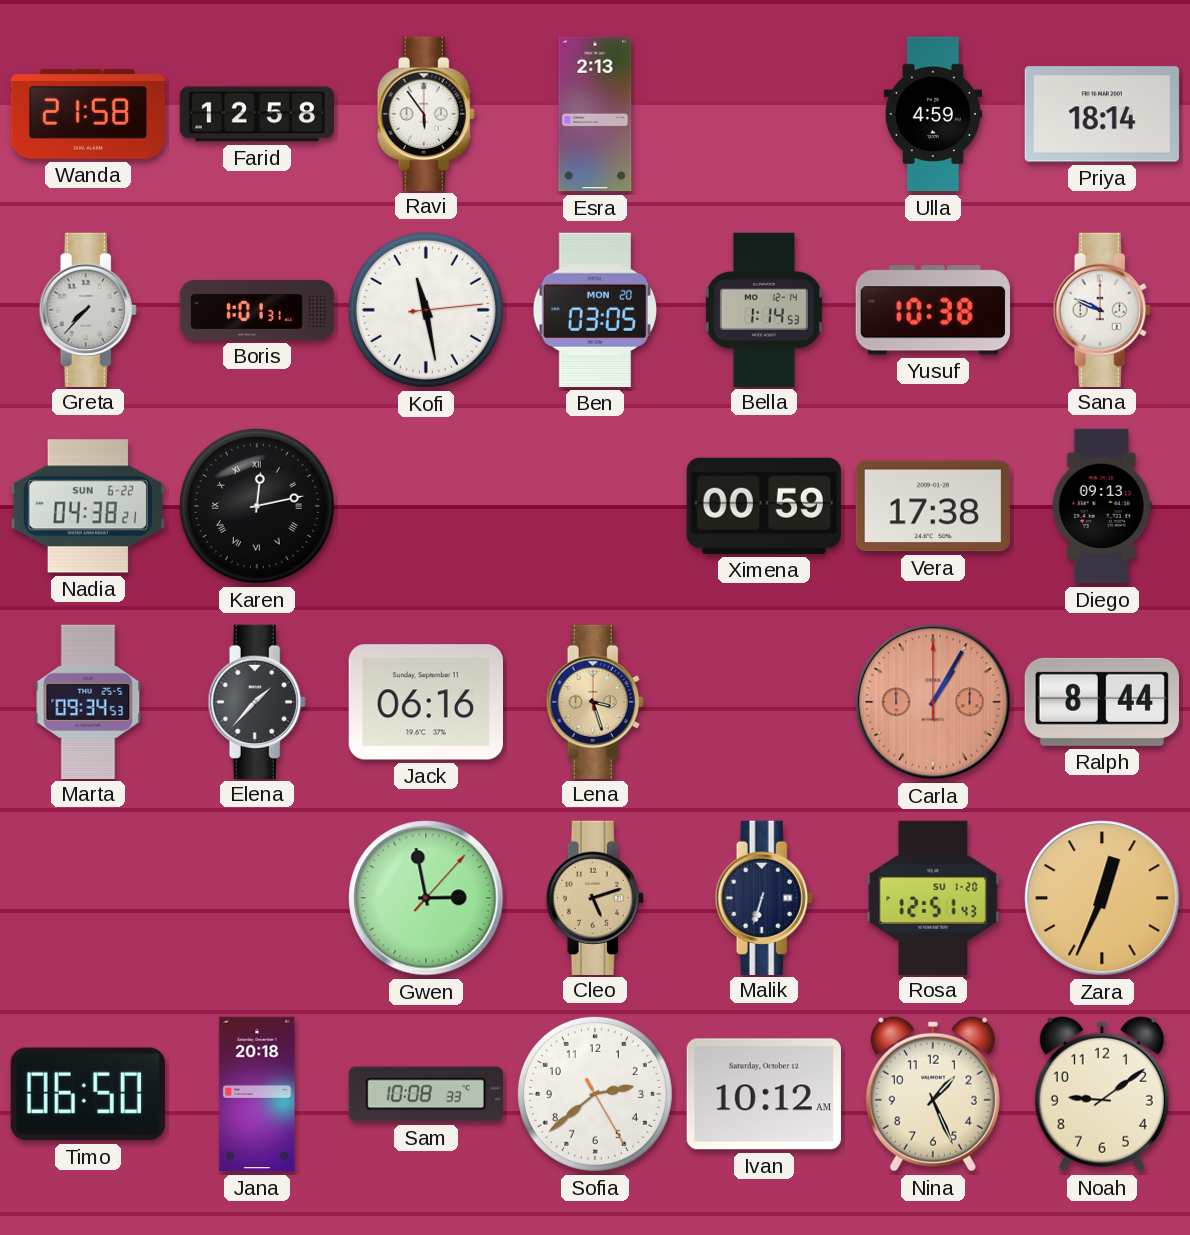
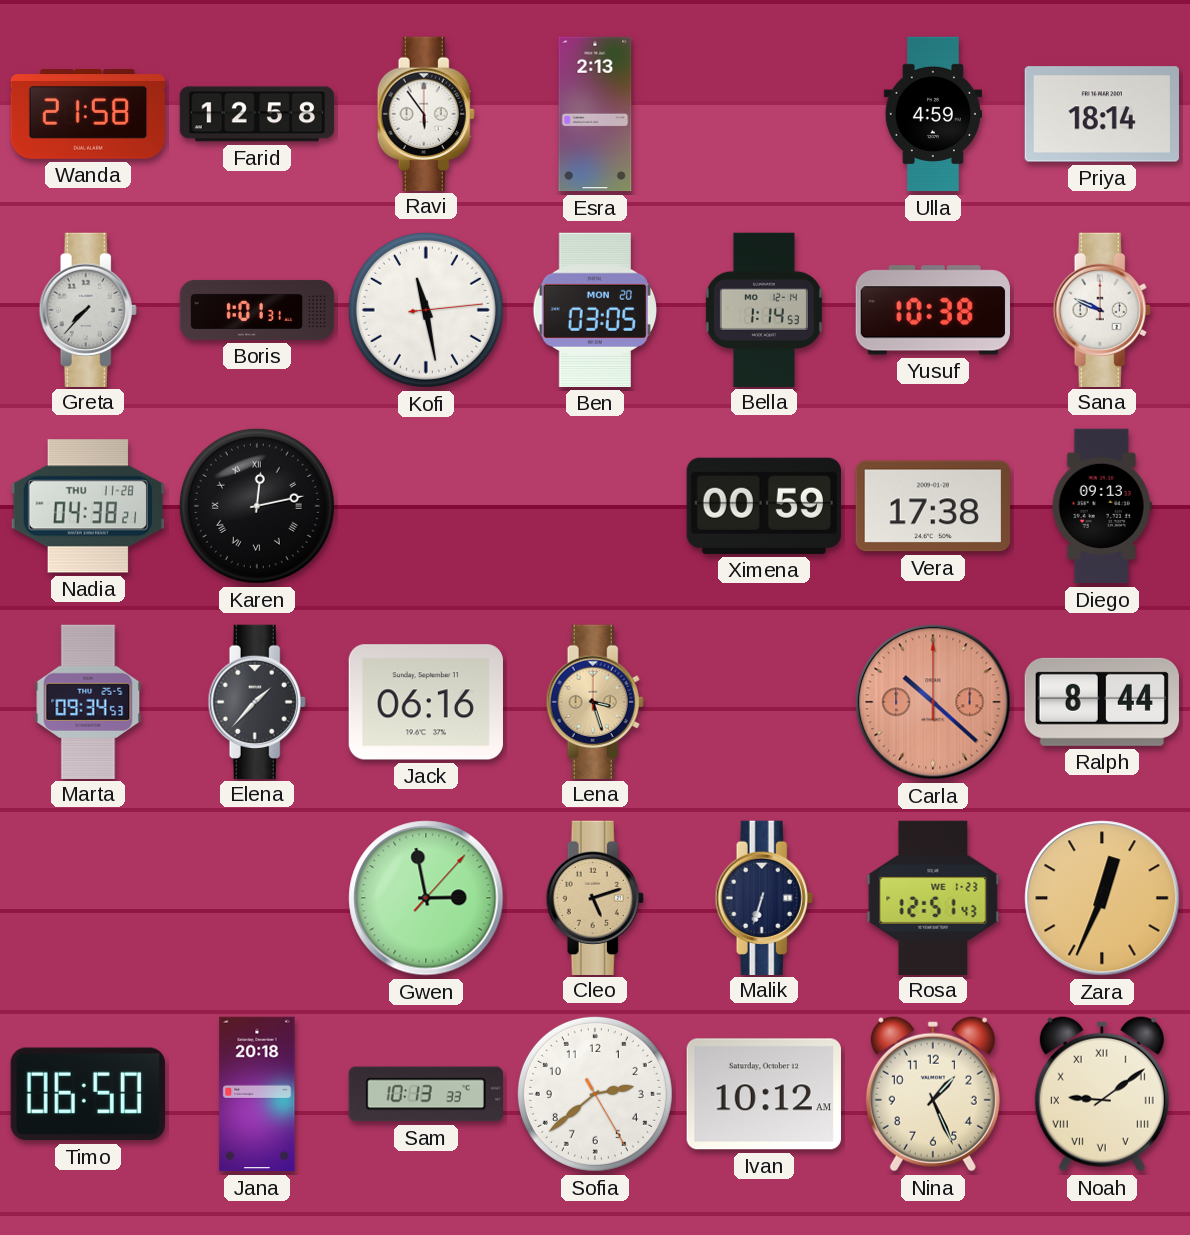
Nadia date: SUN 6-22 -> THU 11-28
Carla: 1:05 -> 10:22
Rosa date: SU 1-20 -> WE 1-23
Sam: 10:08 -> 10:13
Noah numerals: Arabic -> Roman
